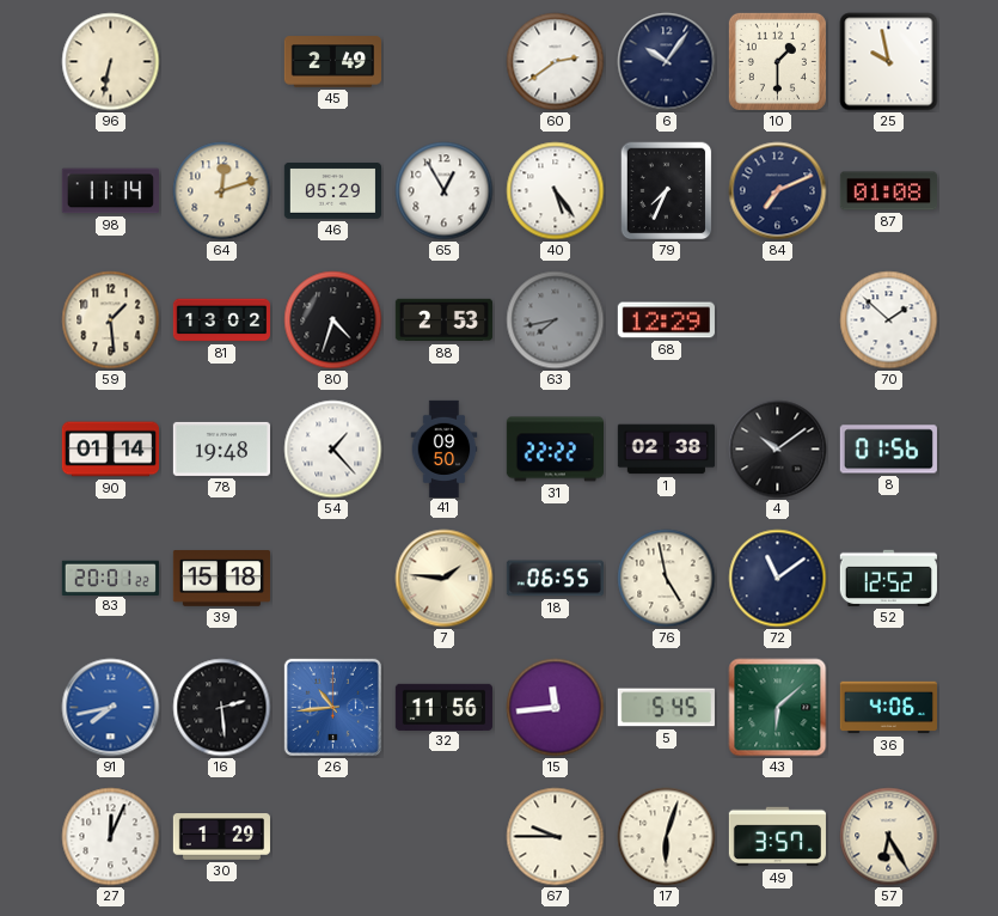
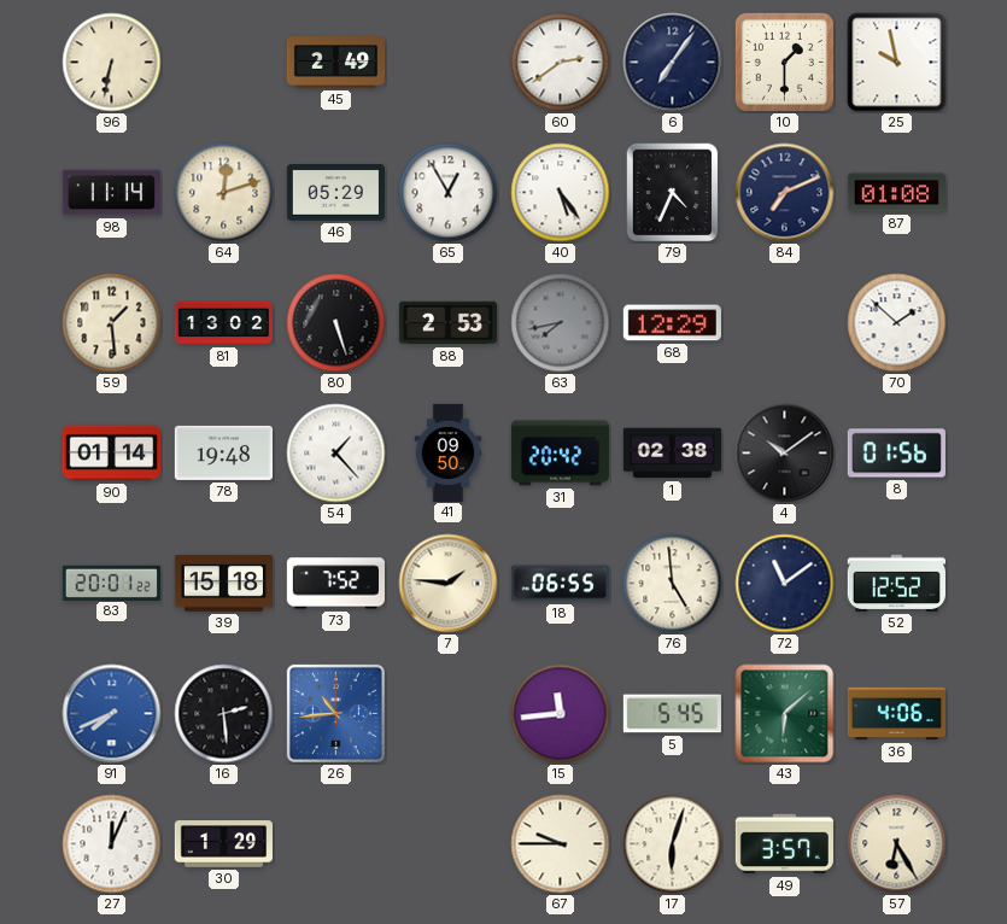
6: 10:06 -> 7:06
79: 7:34 -> 4:34
80: 4:33 -> 5:27
31: 22:22 -> 20:42
73: none -> 7:52
76: 4:58 -> 4:59
91: 7:43 -> 7:41
32: 11:56 -> none
